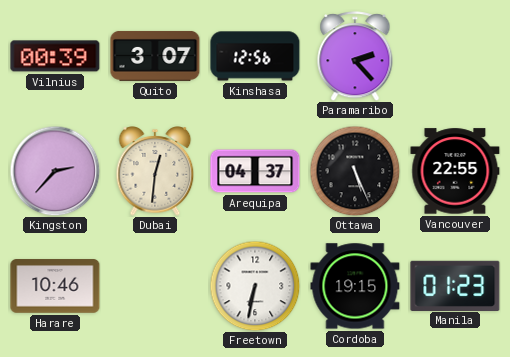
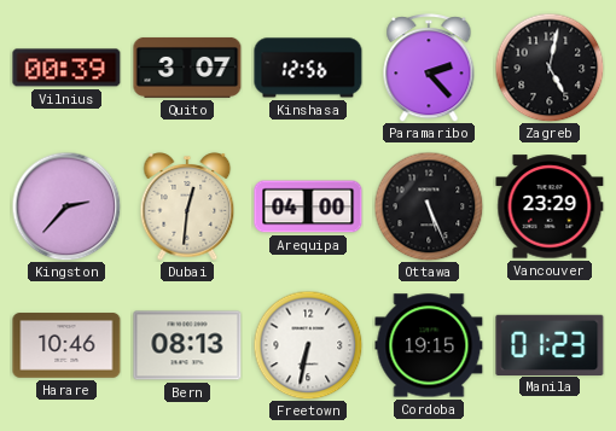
Zagreb: none -> 5:02
Arequipa: 04:37 -> 04:00
Vancouver: 22:55 -> 23:29
Bern: none -> 08:13
